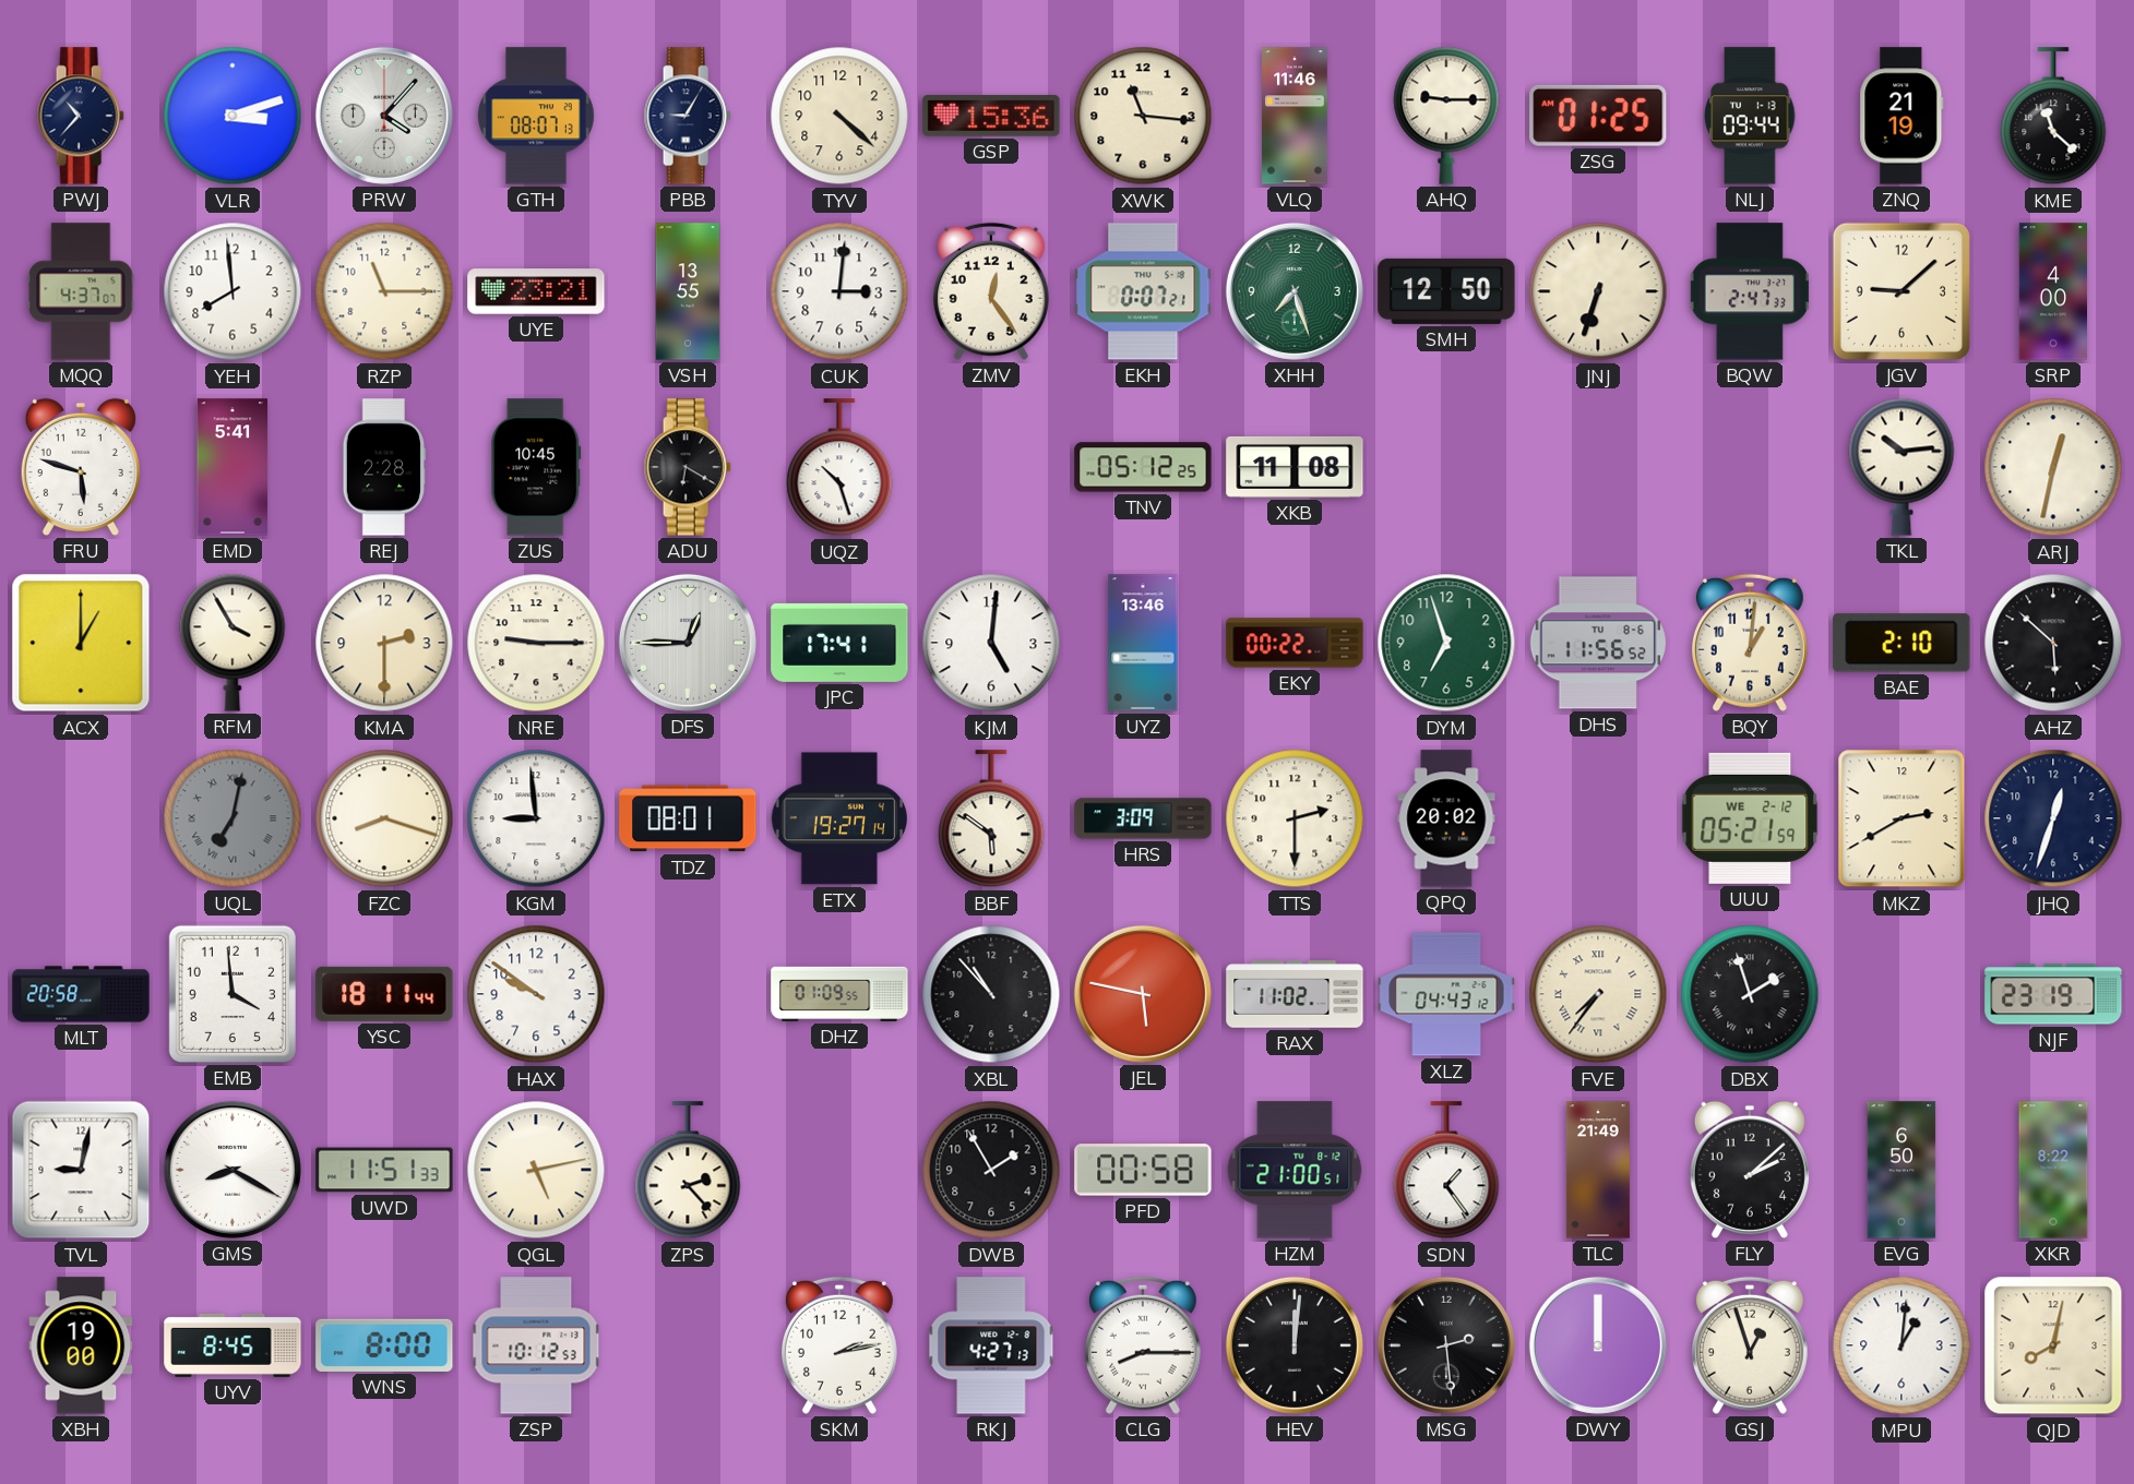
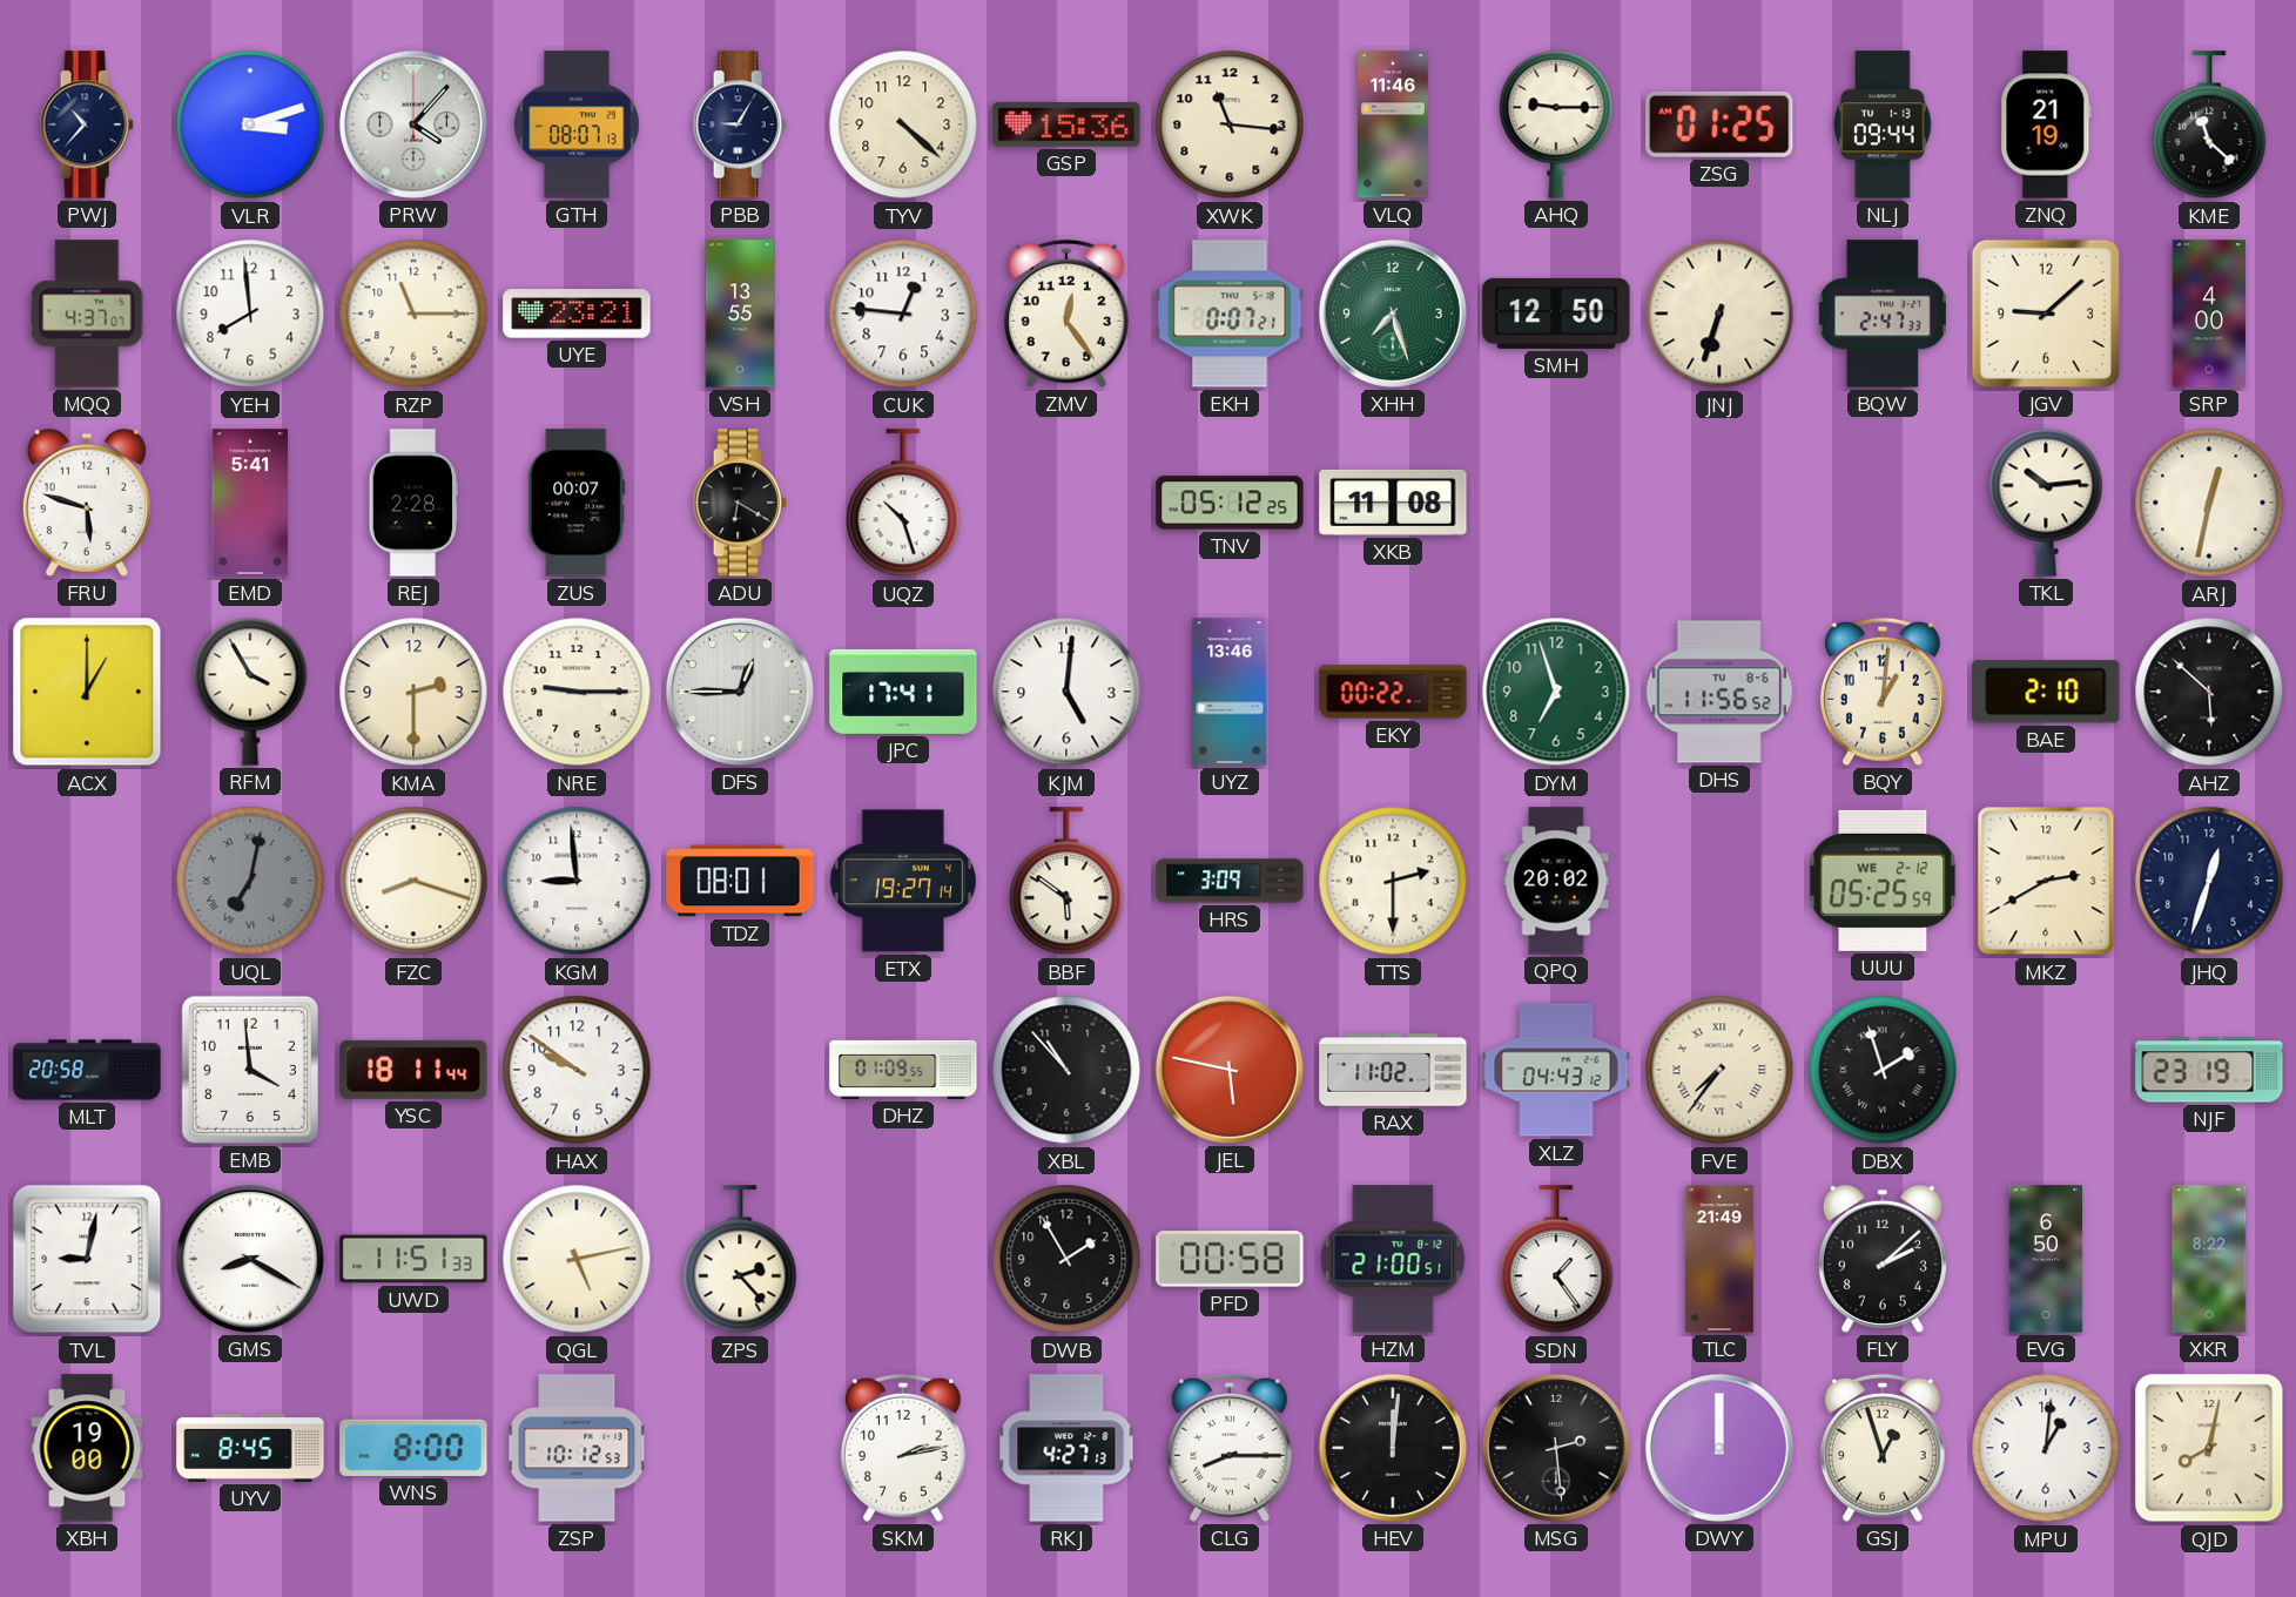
CUK: 3:01 -> 12:46
ZUS: 10:45 -> 00:07
UUU: 05:21 -> 05:25
